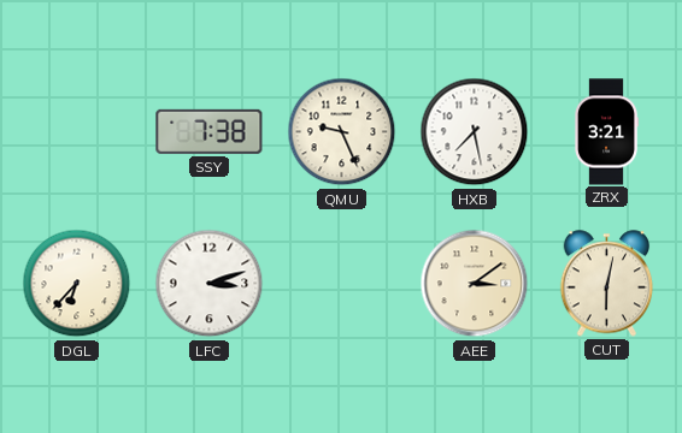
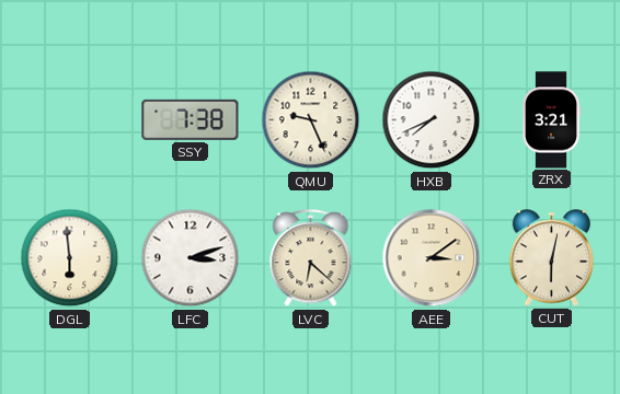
HXB: 7:28 -> 7:41
DGL: 6:37 -> 5:59
LVC: none -> 6:22
